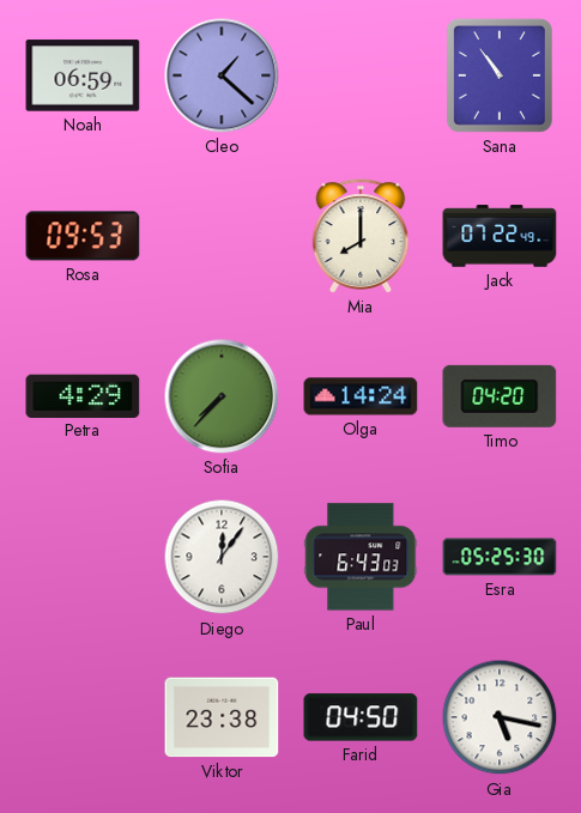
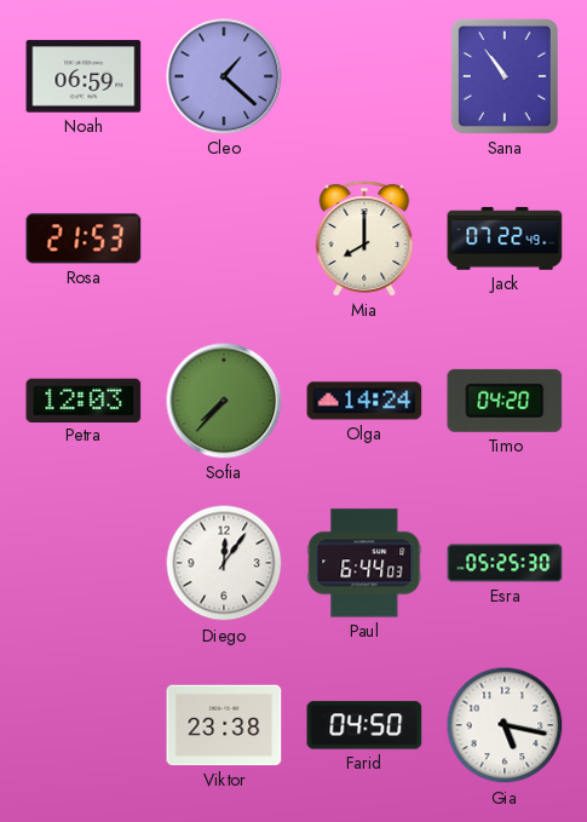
Rosa: 09:53 -> 21:53
Petra: 4:29 -> 12:03
Paul: 6:43 -> 6:44
